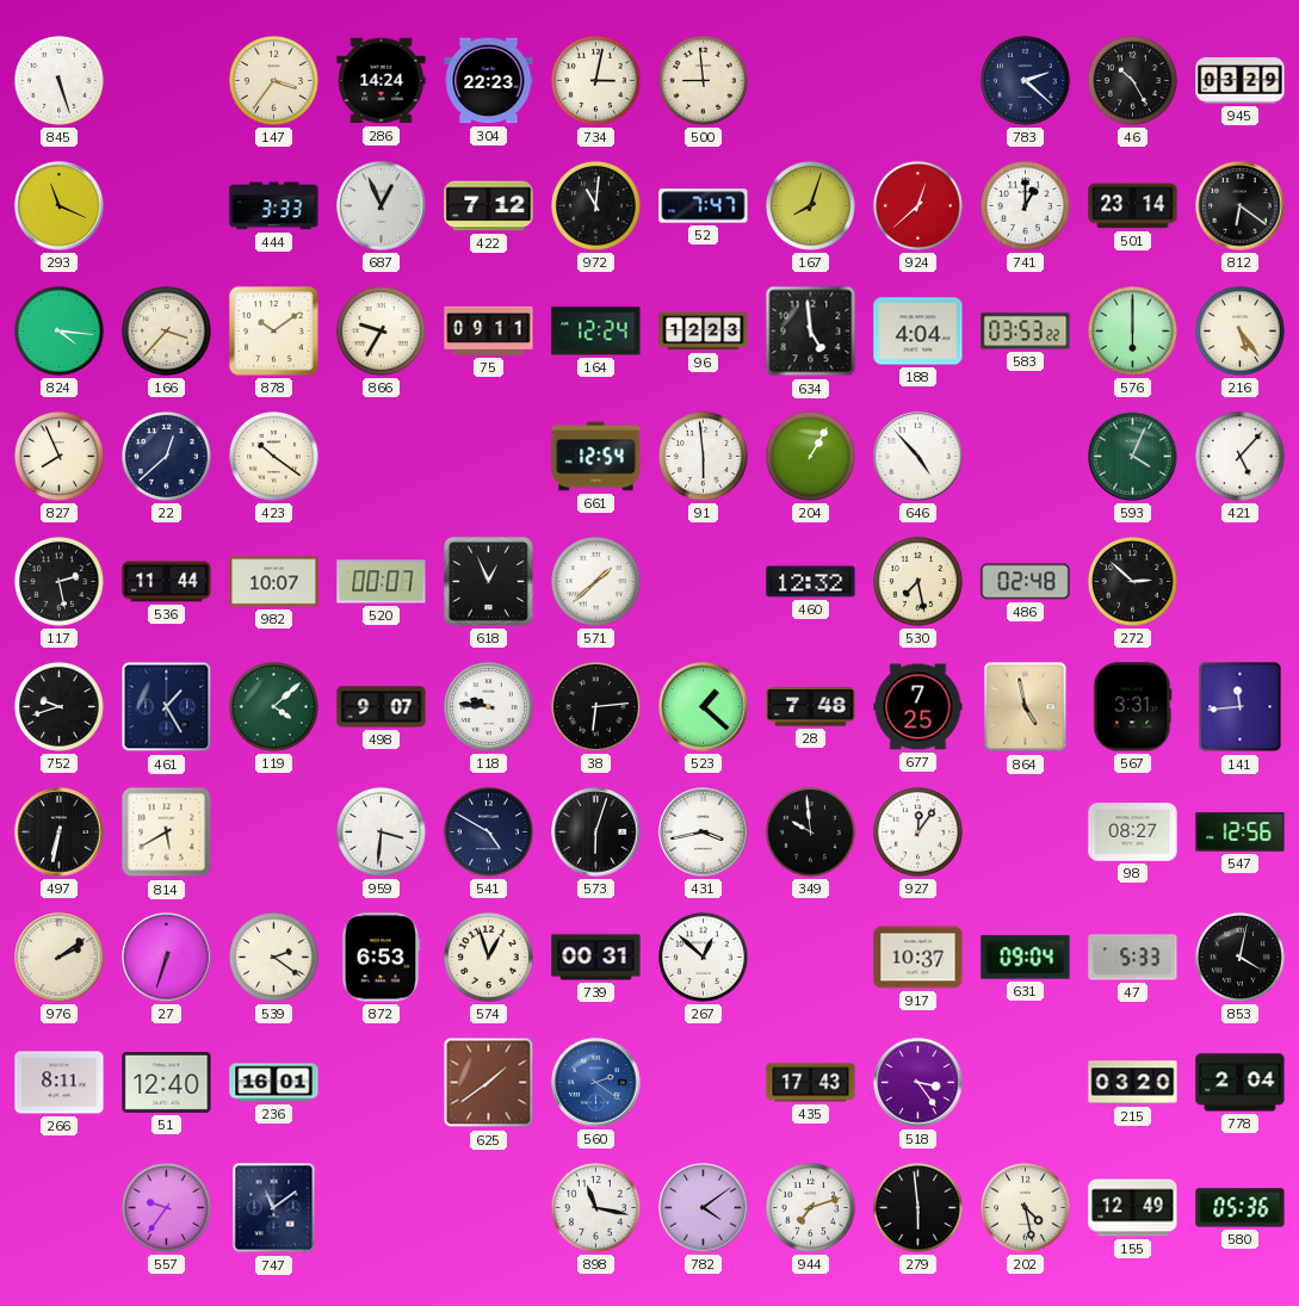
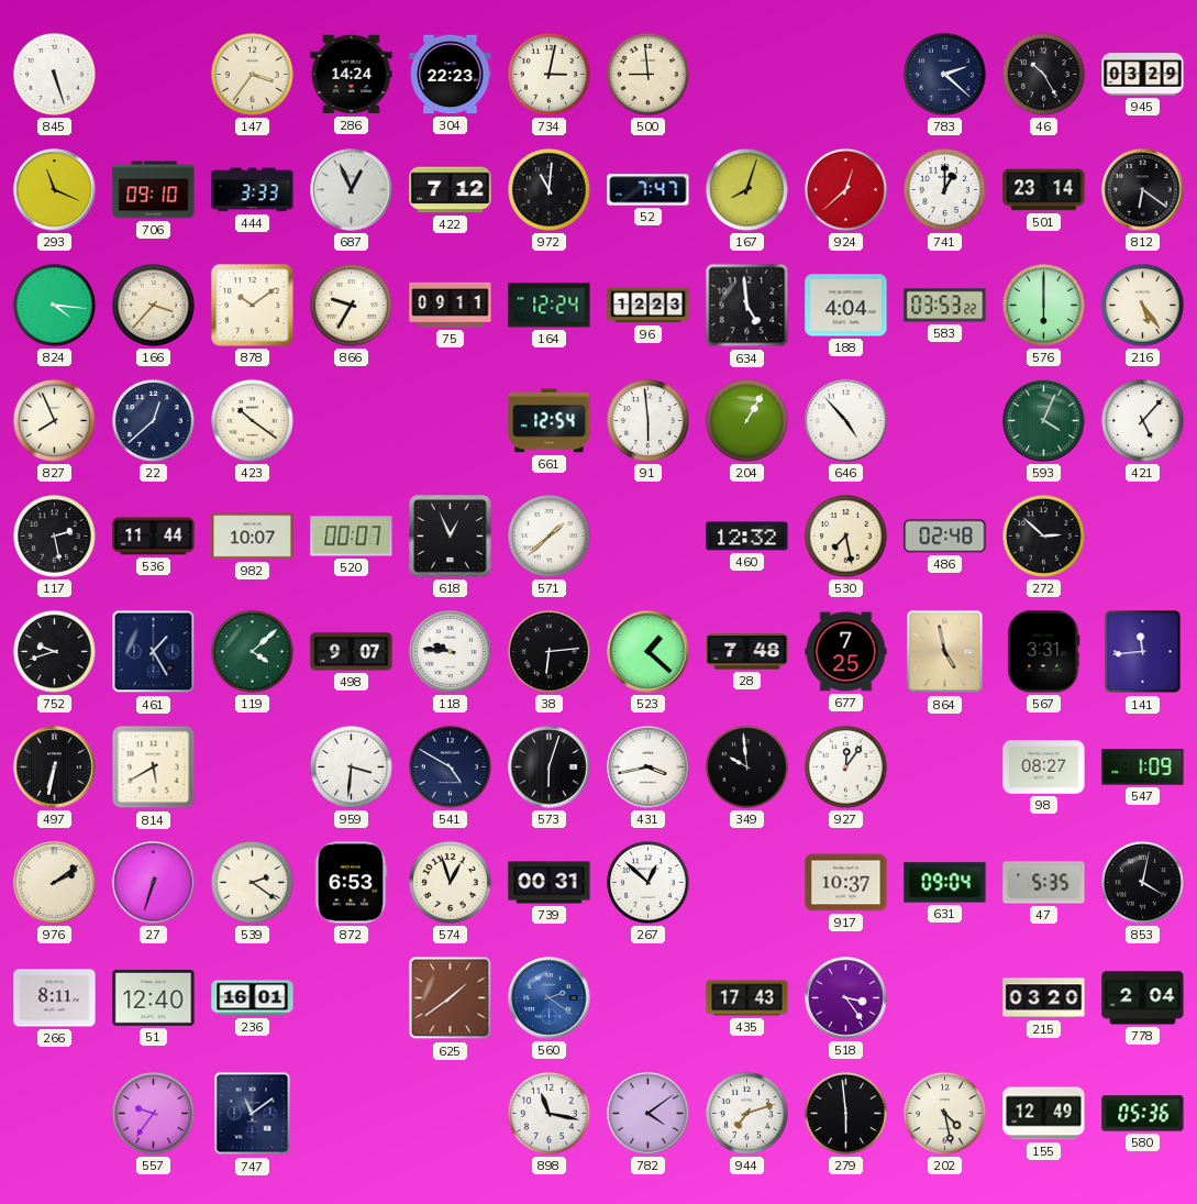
706: none -> 09:10
547: 12:56 -> 1:09
47: 5:33 -> 5:35
